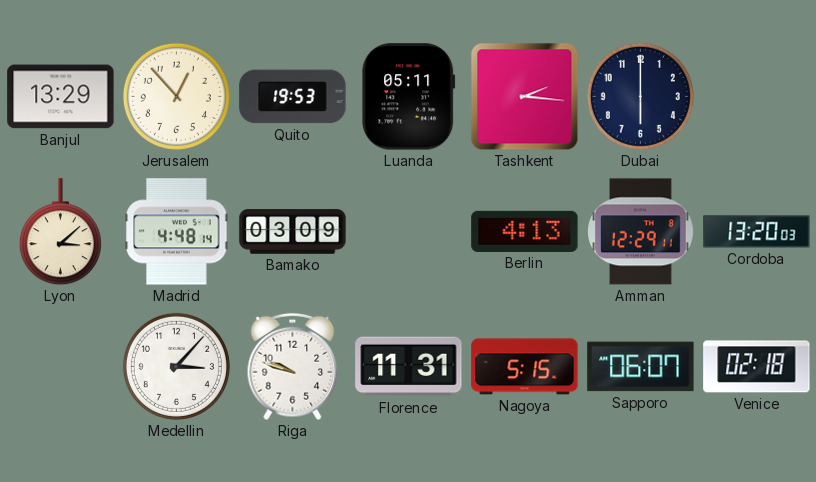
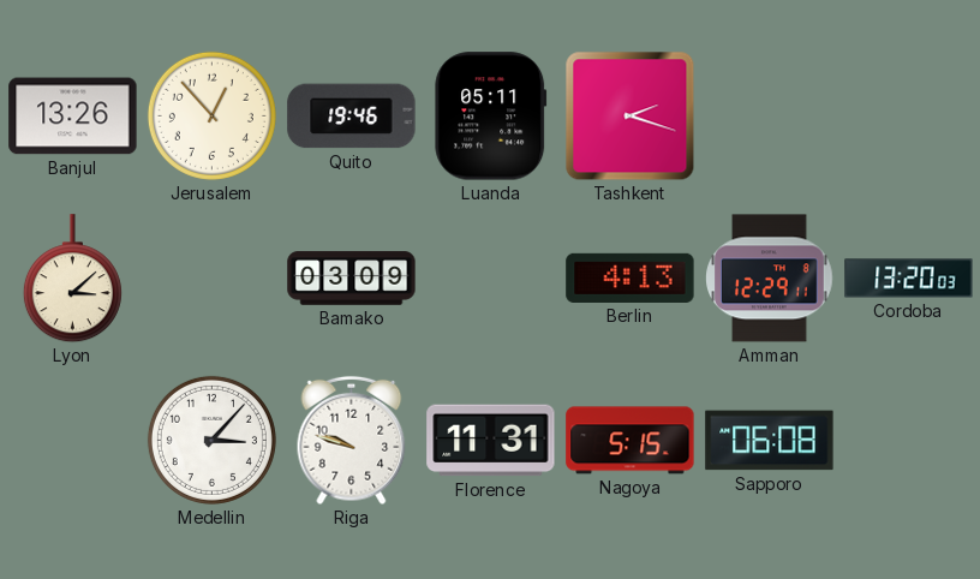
Banjul: 13:29 -> 13:26
Quito: 19:53 -> 19:46
Tashkent: 2:16 -> 2:18
Dubai: 6:00 -> none
Madrid: 4:48 -> none
Sapporo: 06:07 -> 06:08
Venice: 02:18 -> none
